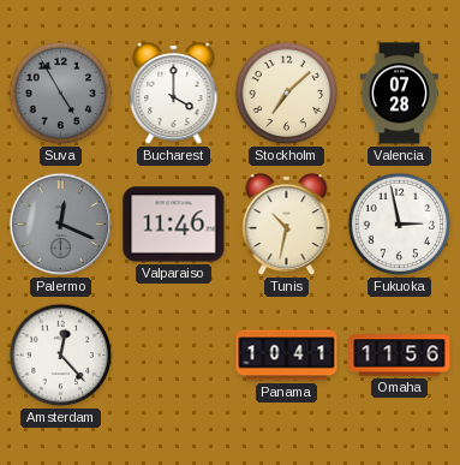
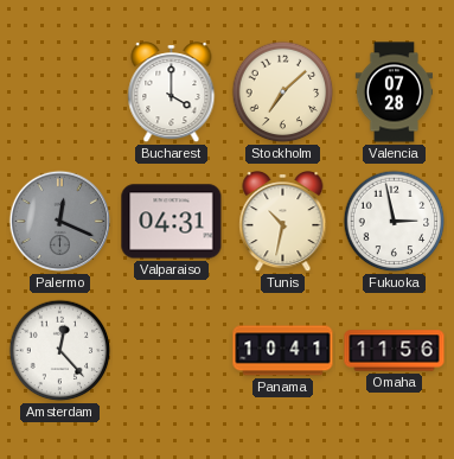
Suva: 4:55 -> none
Valparaiso: 11:46 -> 04:31
